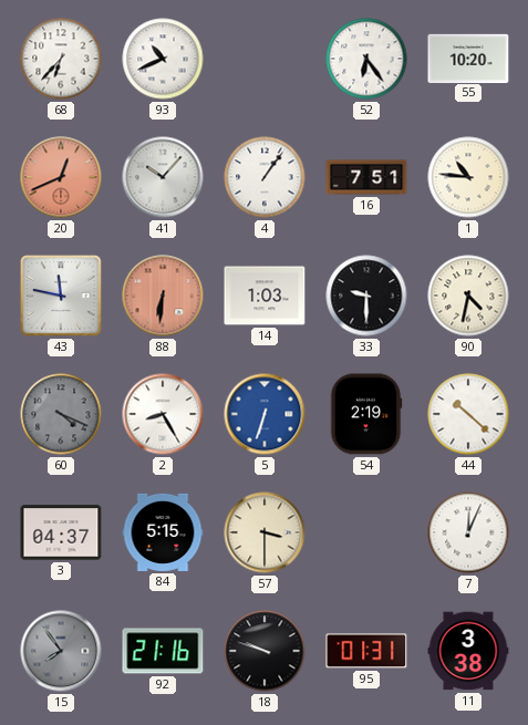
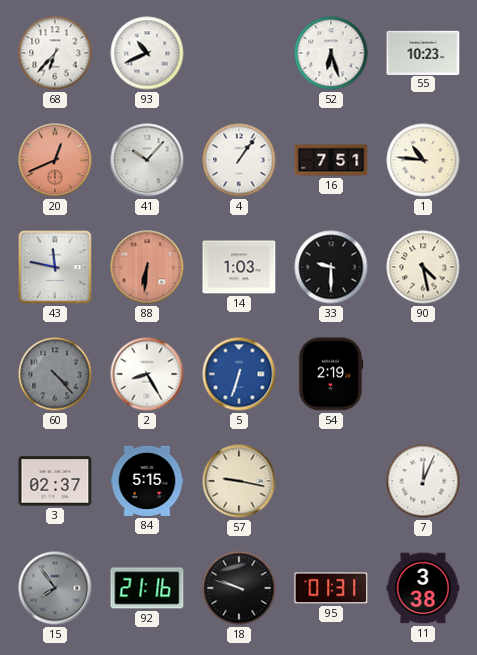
52: 6:24 -> 6:27
55: 10:20 -> 10:23
90: 4:32 -> 4:28
60: 4:19 -> 4:23
44: 10:22 -> none
3: 04:37 -> 02:37
57: 3:30 -> 9:17
